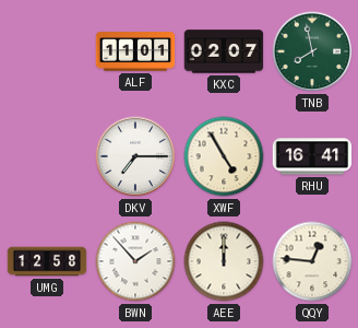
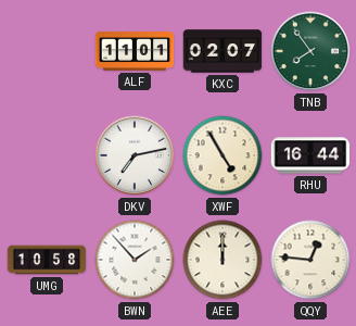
TNB: 7:58 -> 7:54
DKV: 7:15 -> 7:13
RHU: 16:41 -> 16:44
UMG: 12:58 -> 10:58
